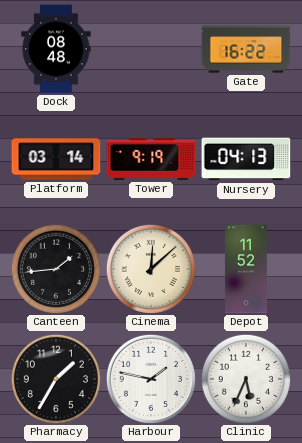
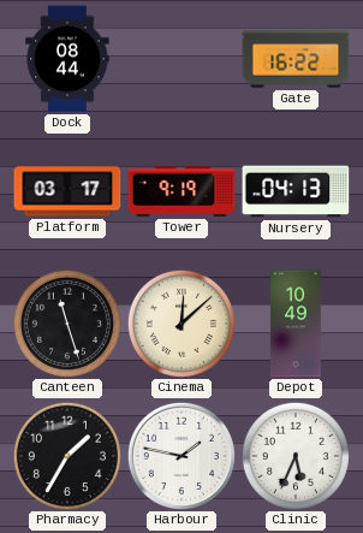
Dock: 08:48 -> 08:44
Platform: 03:14 -> 03:17
Canteen: 1:44 -> 11:27
Depot: 11:52 -> 10:49
